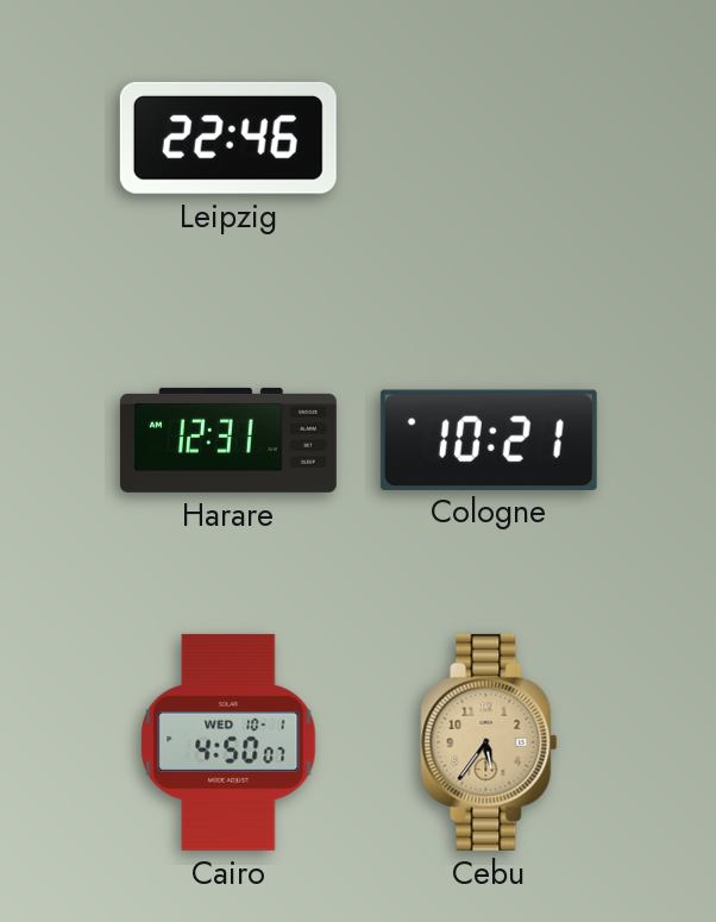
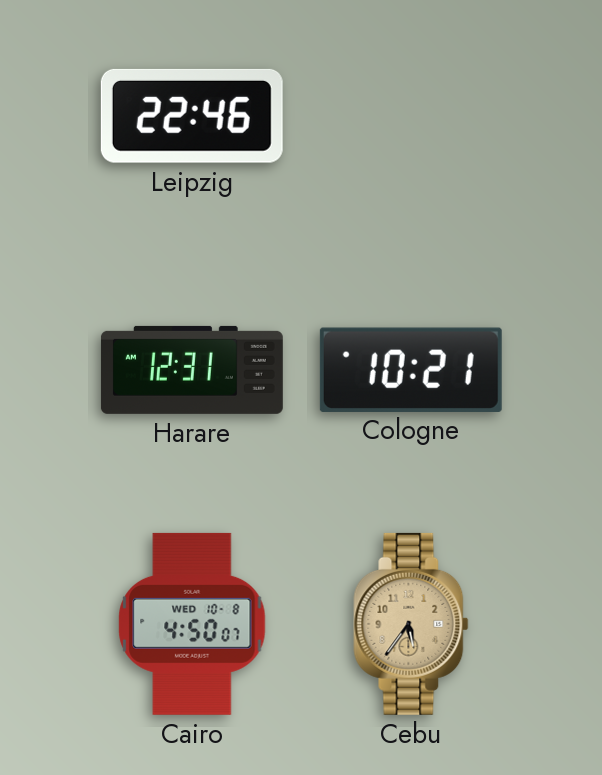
Cairo date: WED 10-1 -> WED 10-8
